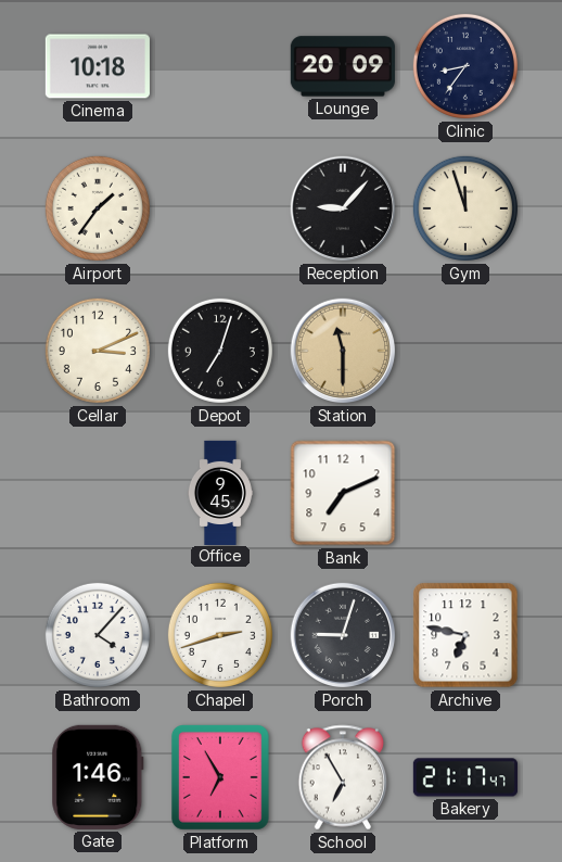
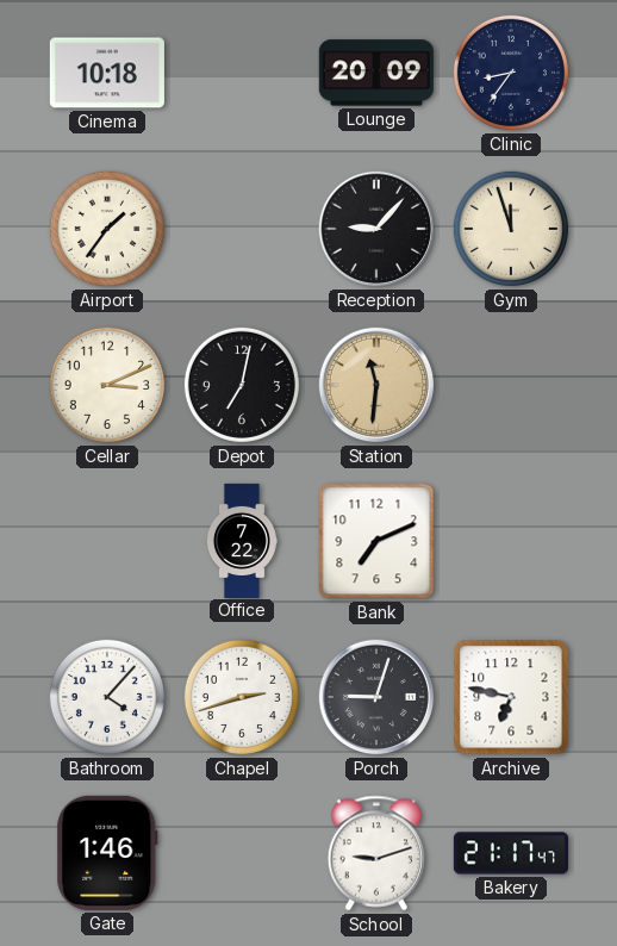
Depot: 7:03 -> 7:02
Station: 11:30 -> 11:31
Office: 9:45 -> 7:22
Platform: 6:55 -> none
School: 6:55 -> 9:12
